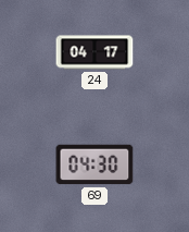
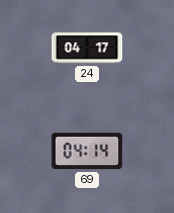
69: 04:30 -> 04:14
